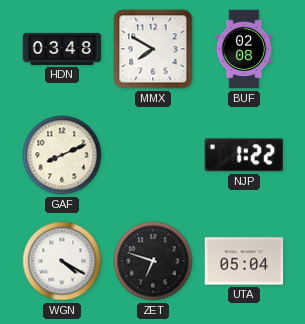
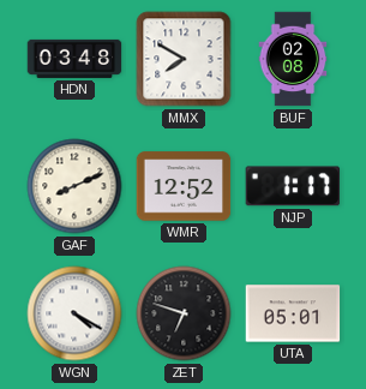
WMR: none -> 12:52
NJP: 1:22 -> 1:17
UTA: 05:04 -> 05:01
